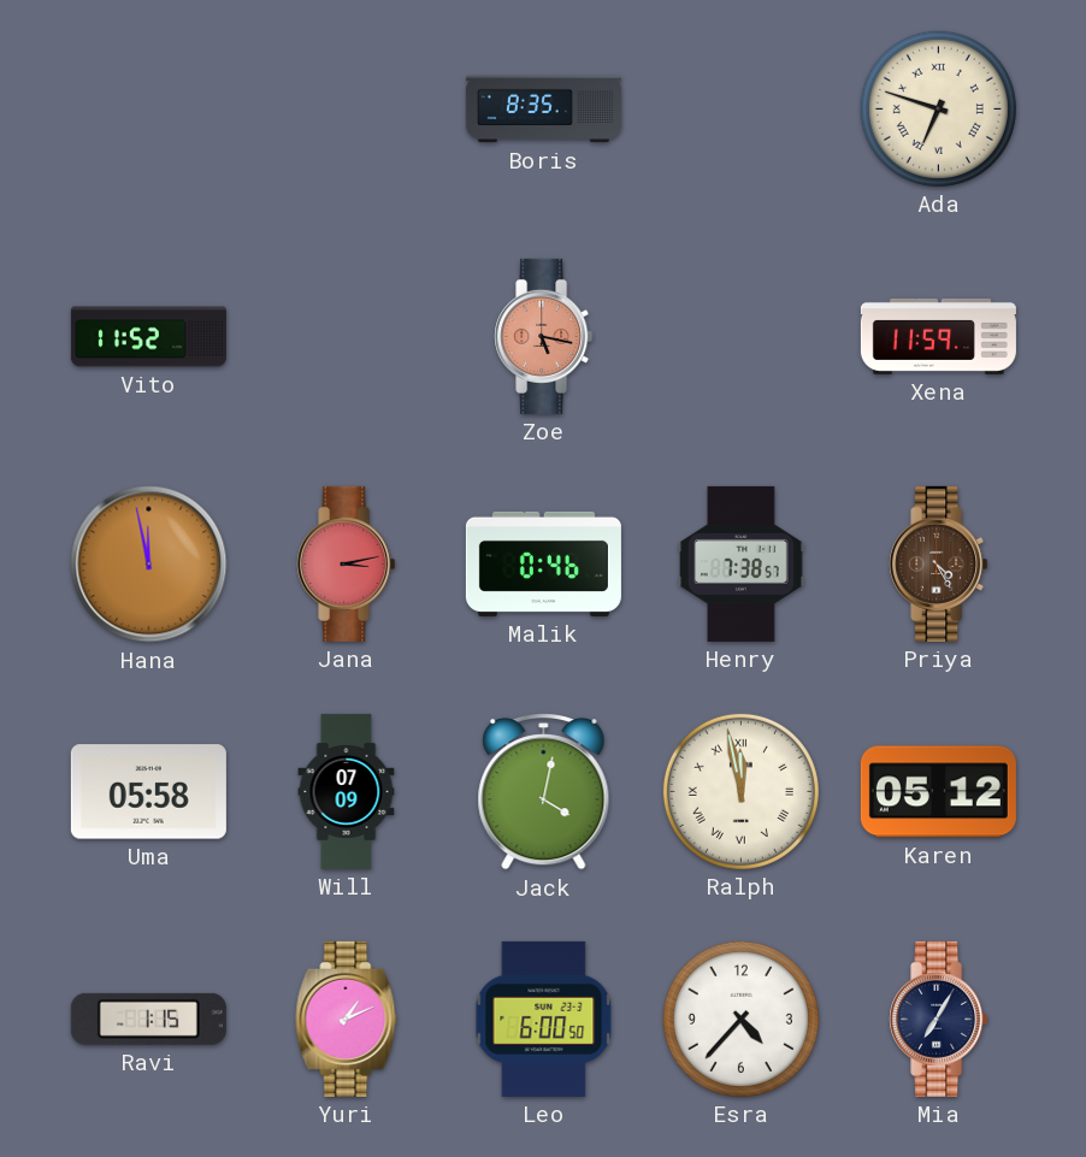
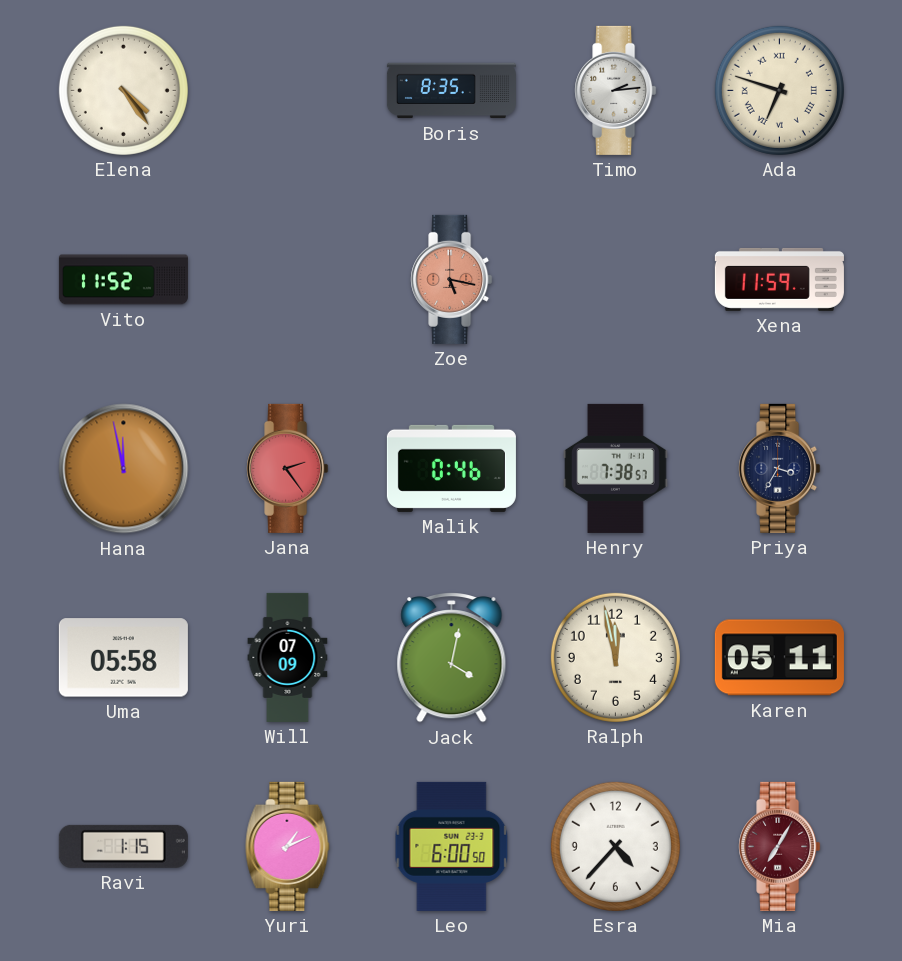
Elena: none -> 4:24
Timo: none -> 2:14
Jana: 3:13 -> 2:24
Priya: 4:25 -> 3:35
Priya dial: brown -> navy
Ralph numerals: Roman -> Arabic
Karen: 05:12 -> 05:11
Mia dial: navy -> burgundy
